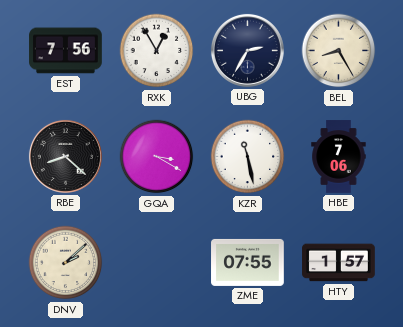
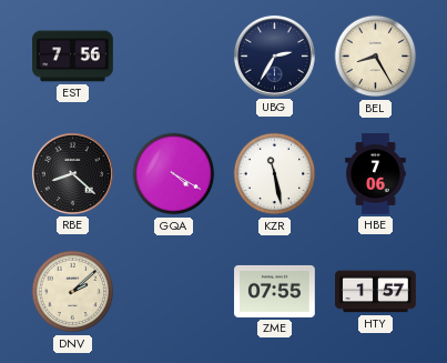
RXK: 12:55 -> none
GQA: 3:20 -> 4:20
